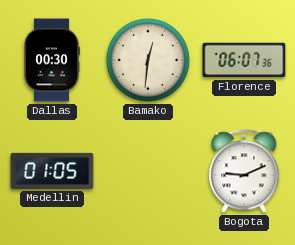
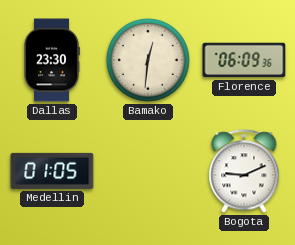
Dallas: 00:30 -> 23:30
Florence: 06:07 -> 06:09
